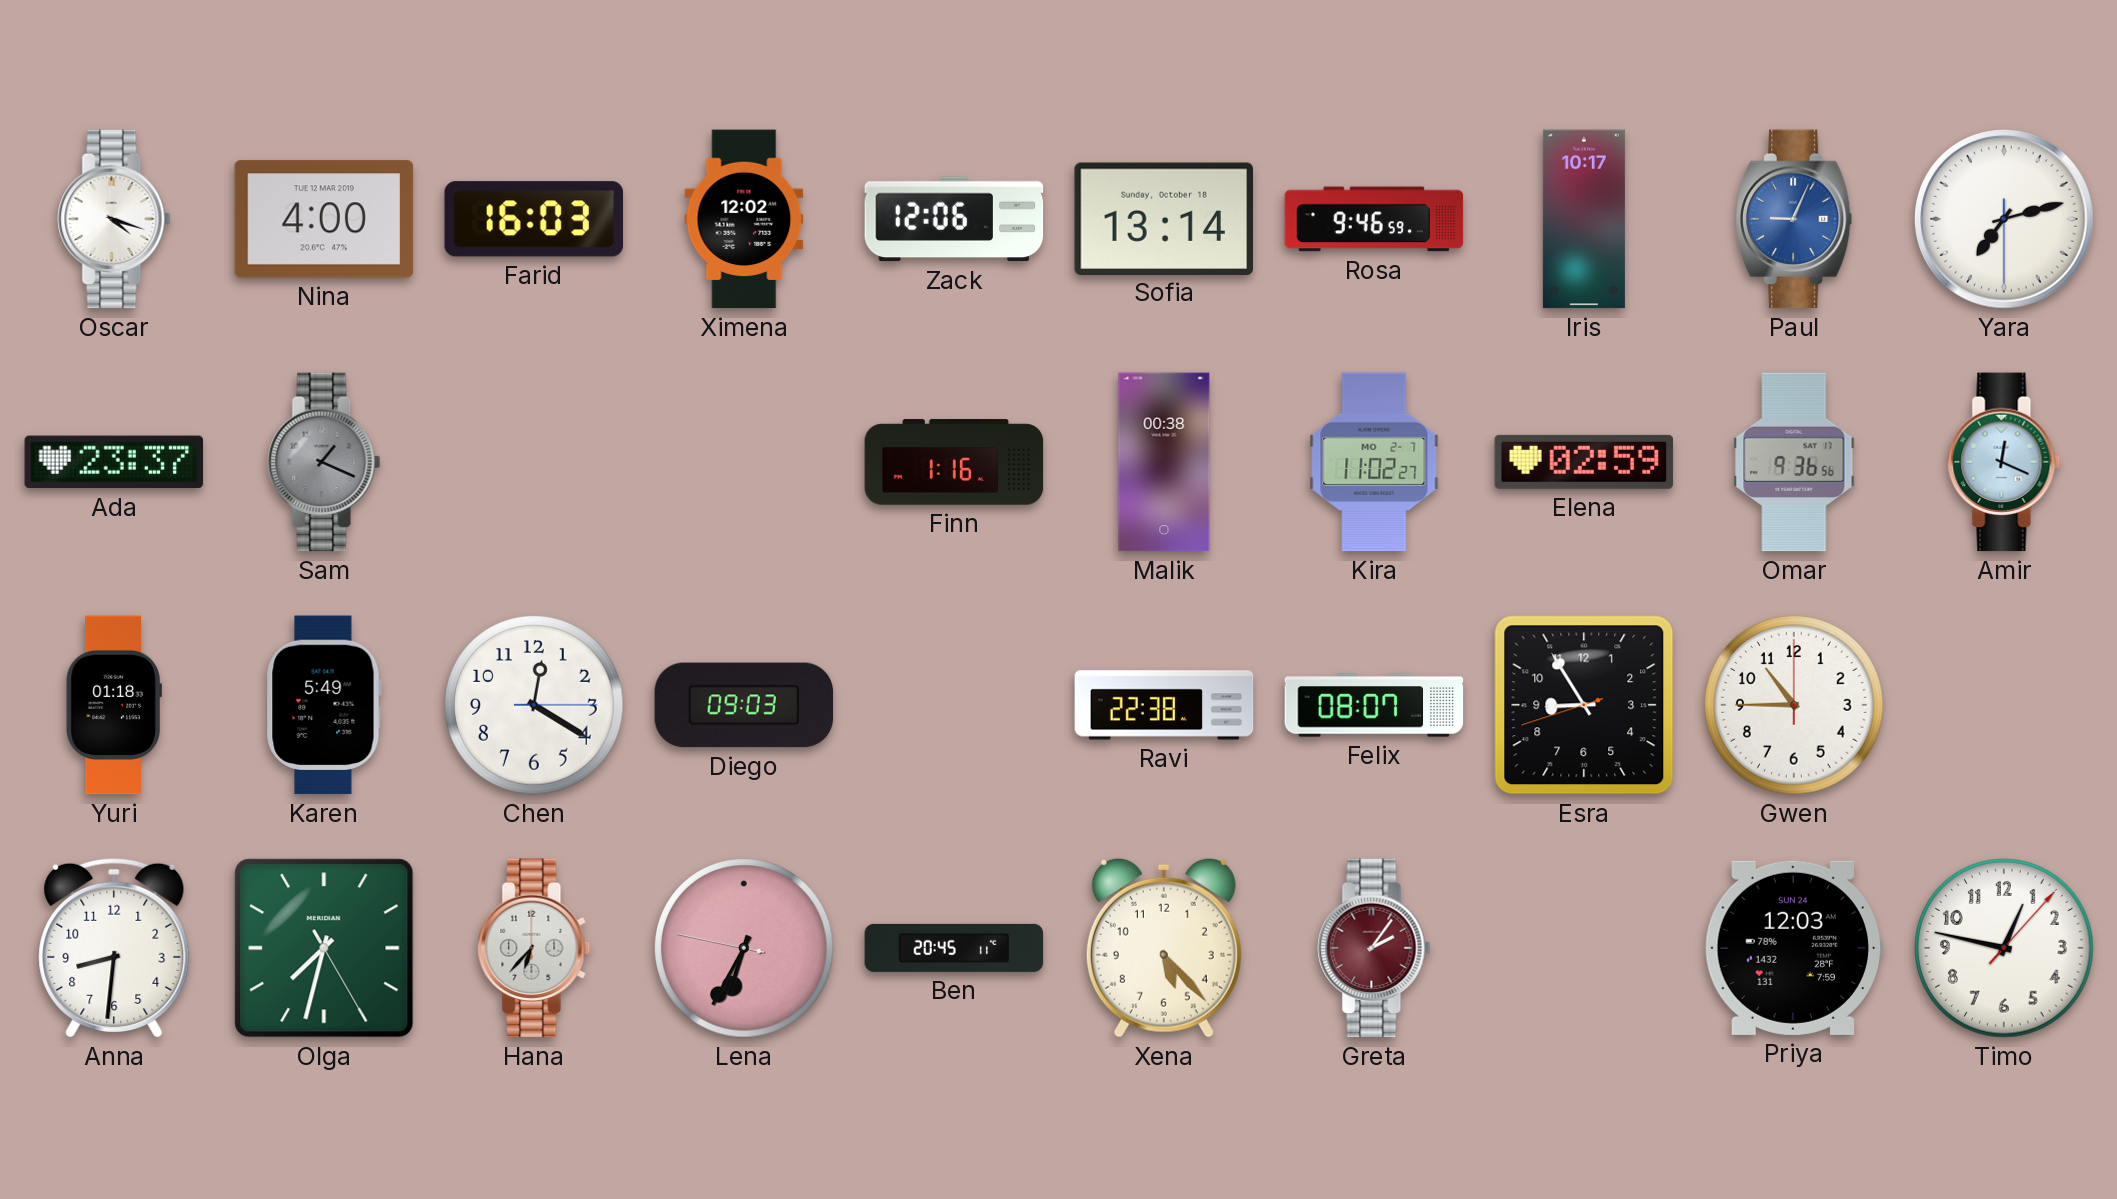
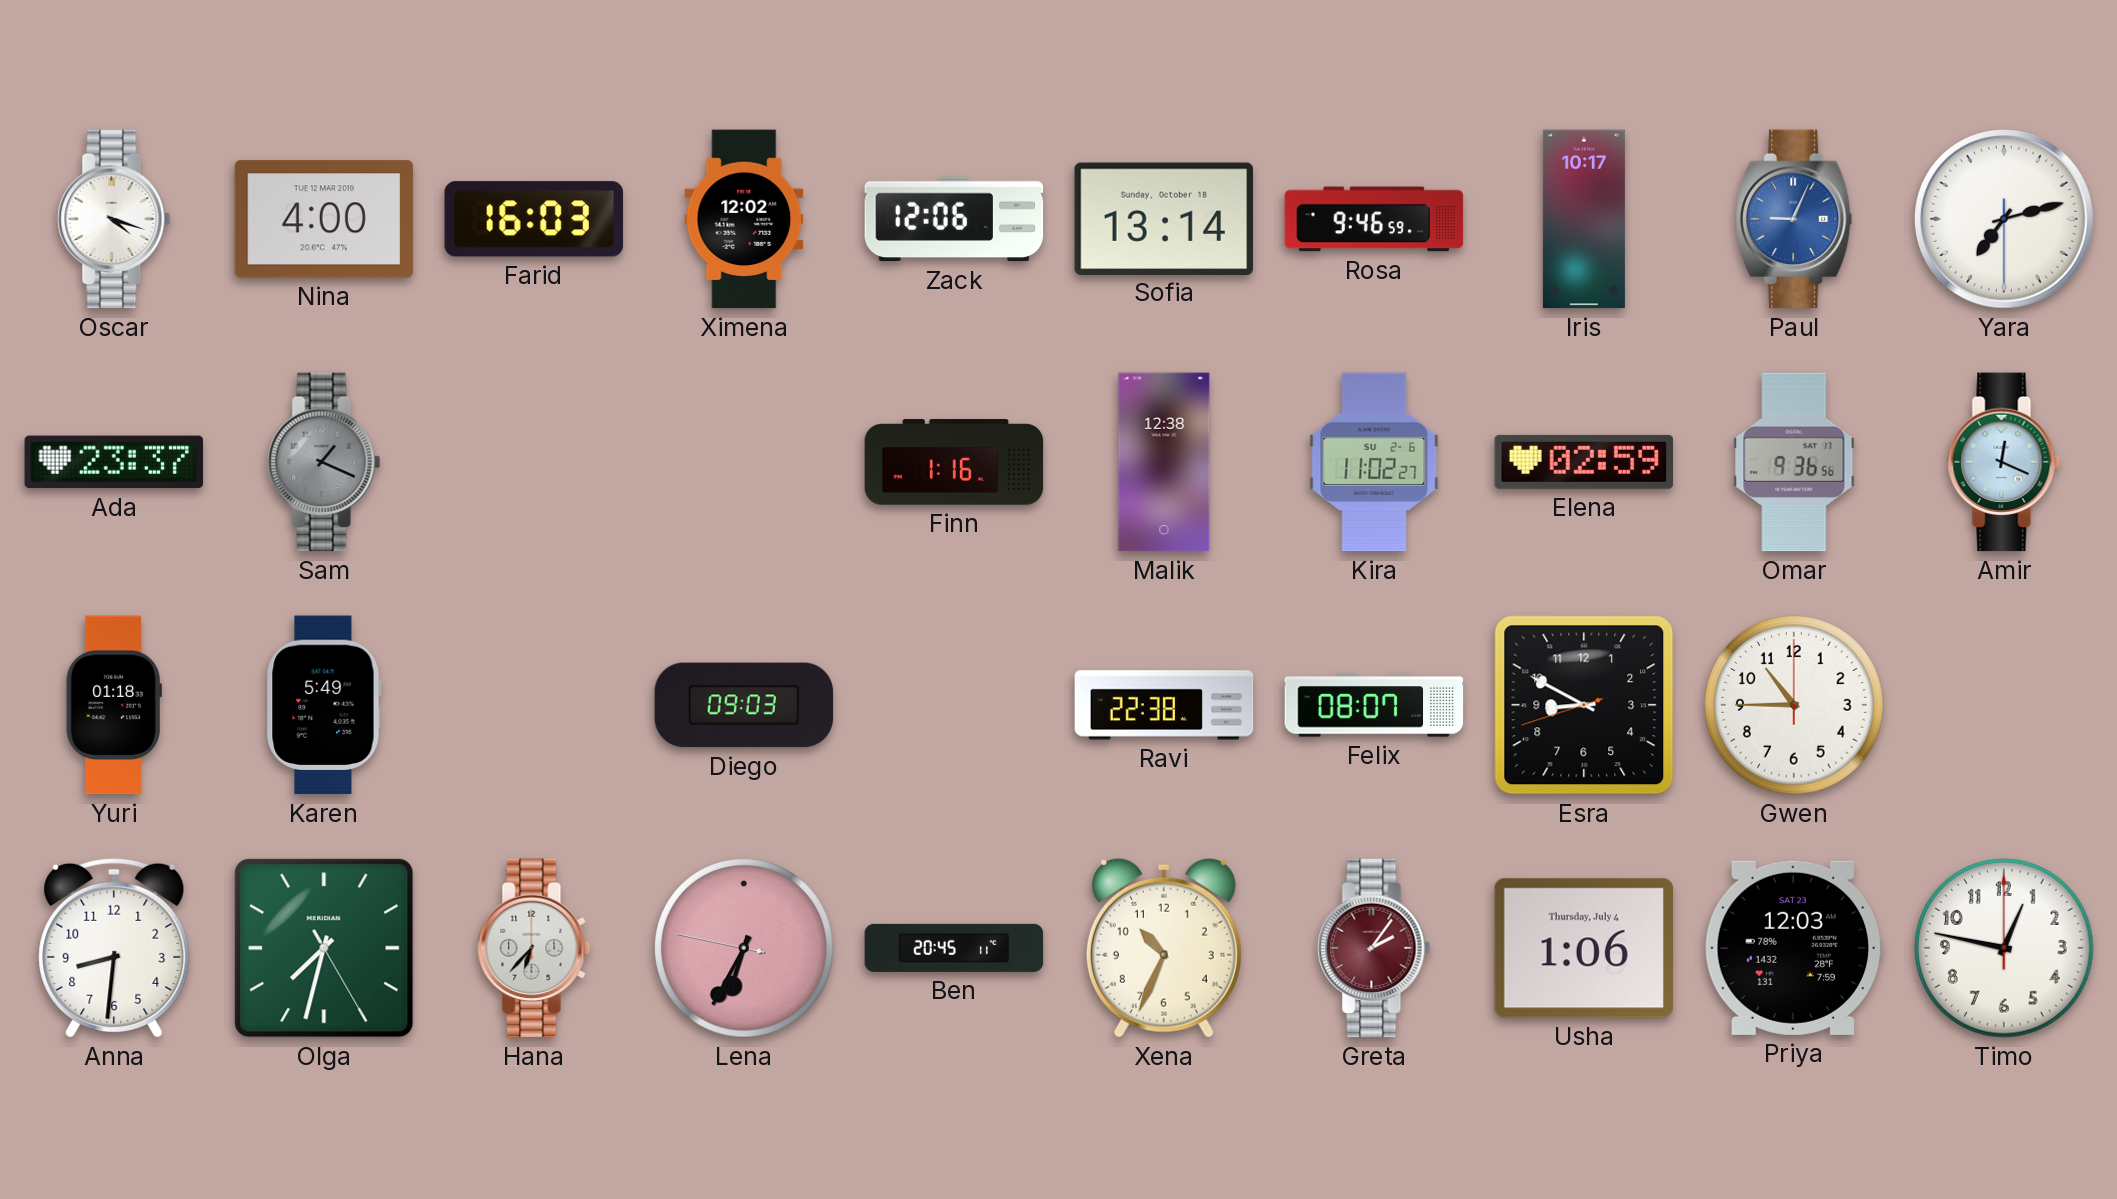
Malik: 00:38 -> 12:38
Kira date: MO 2-7 -> SU 2-6
Chen: 12:20 -> none
Esra: 8:54 -> 8:49
Xena: 5:23 -> 10:34
Usha: none -> 1:06
Priya date: SUN 24 -> SAT 23
Timo: 12:47:07 -> 12:47:00
